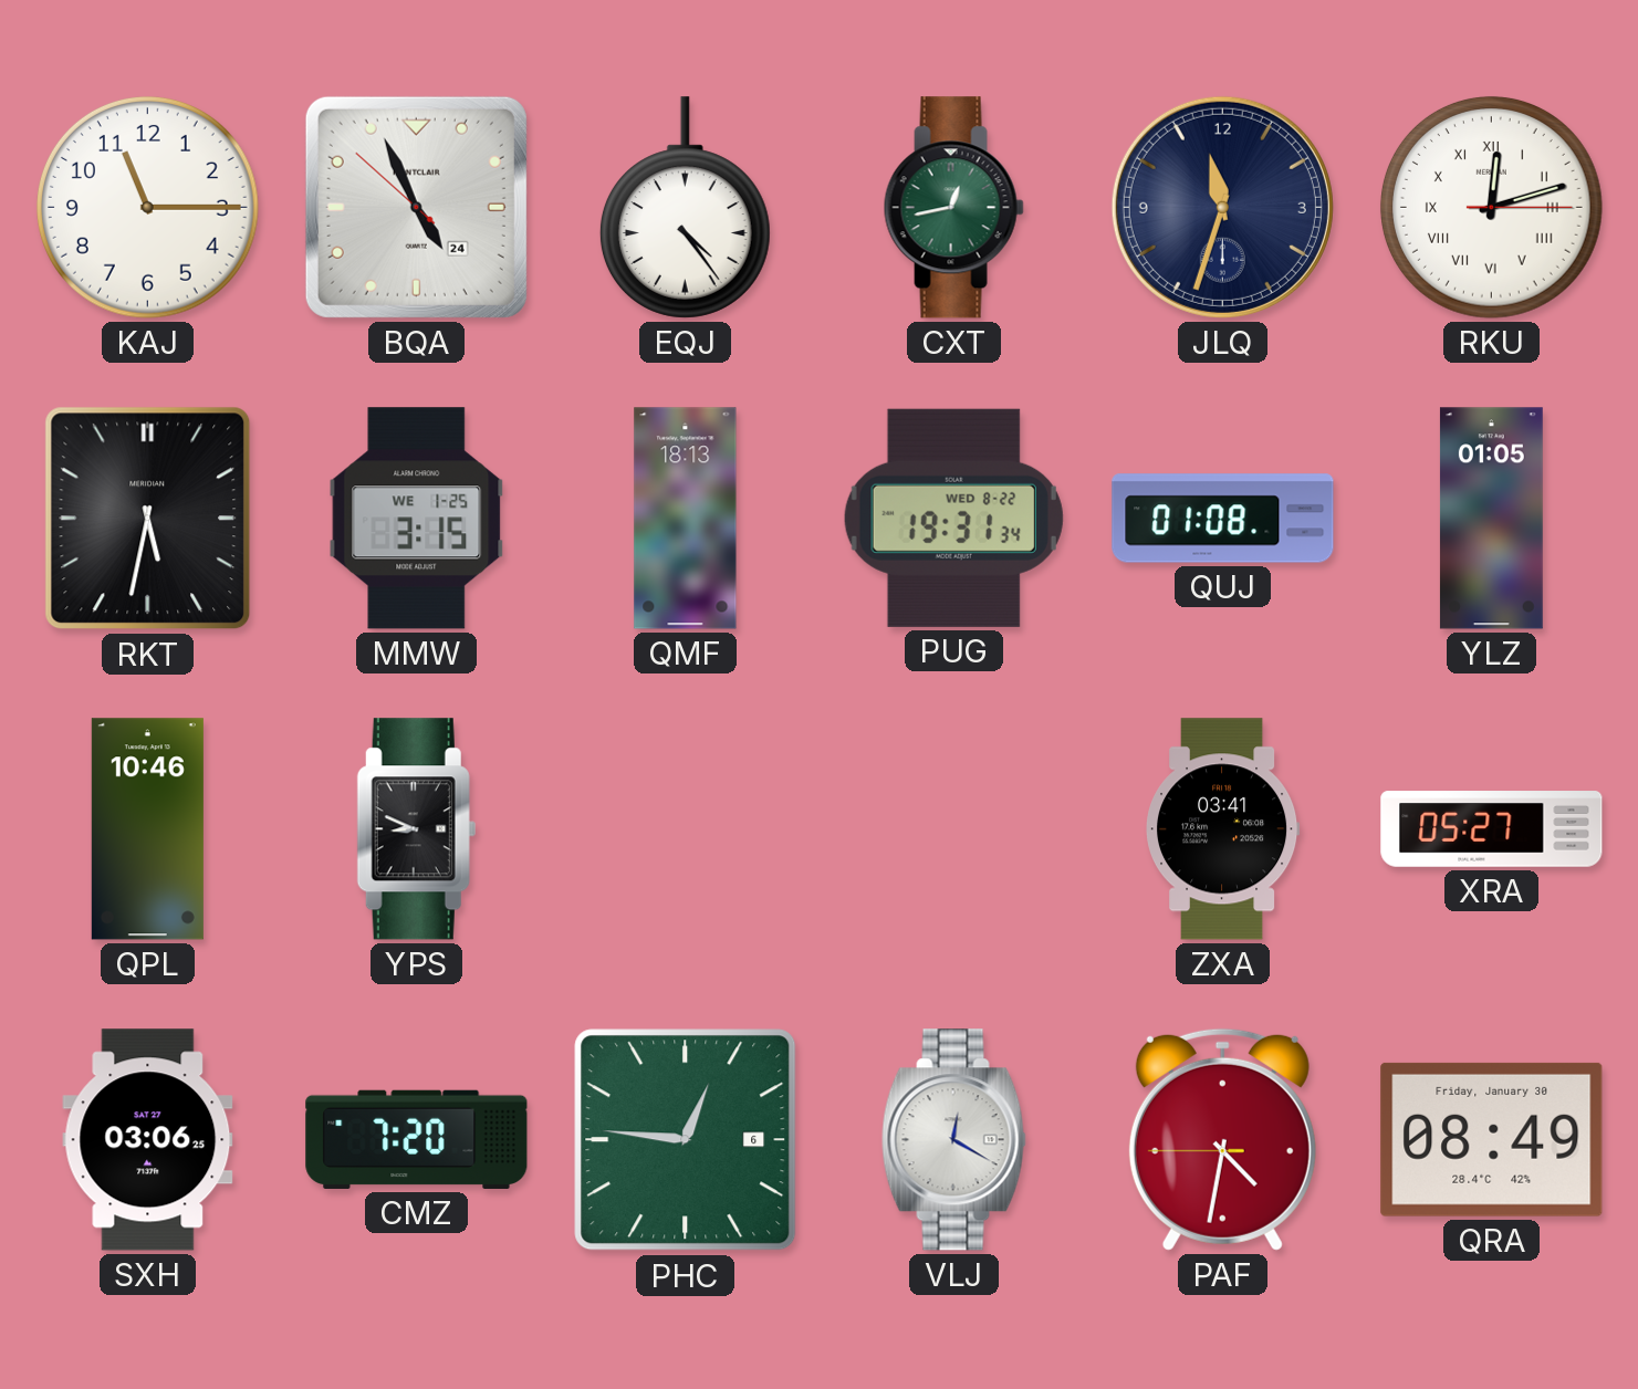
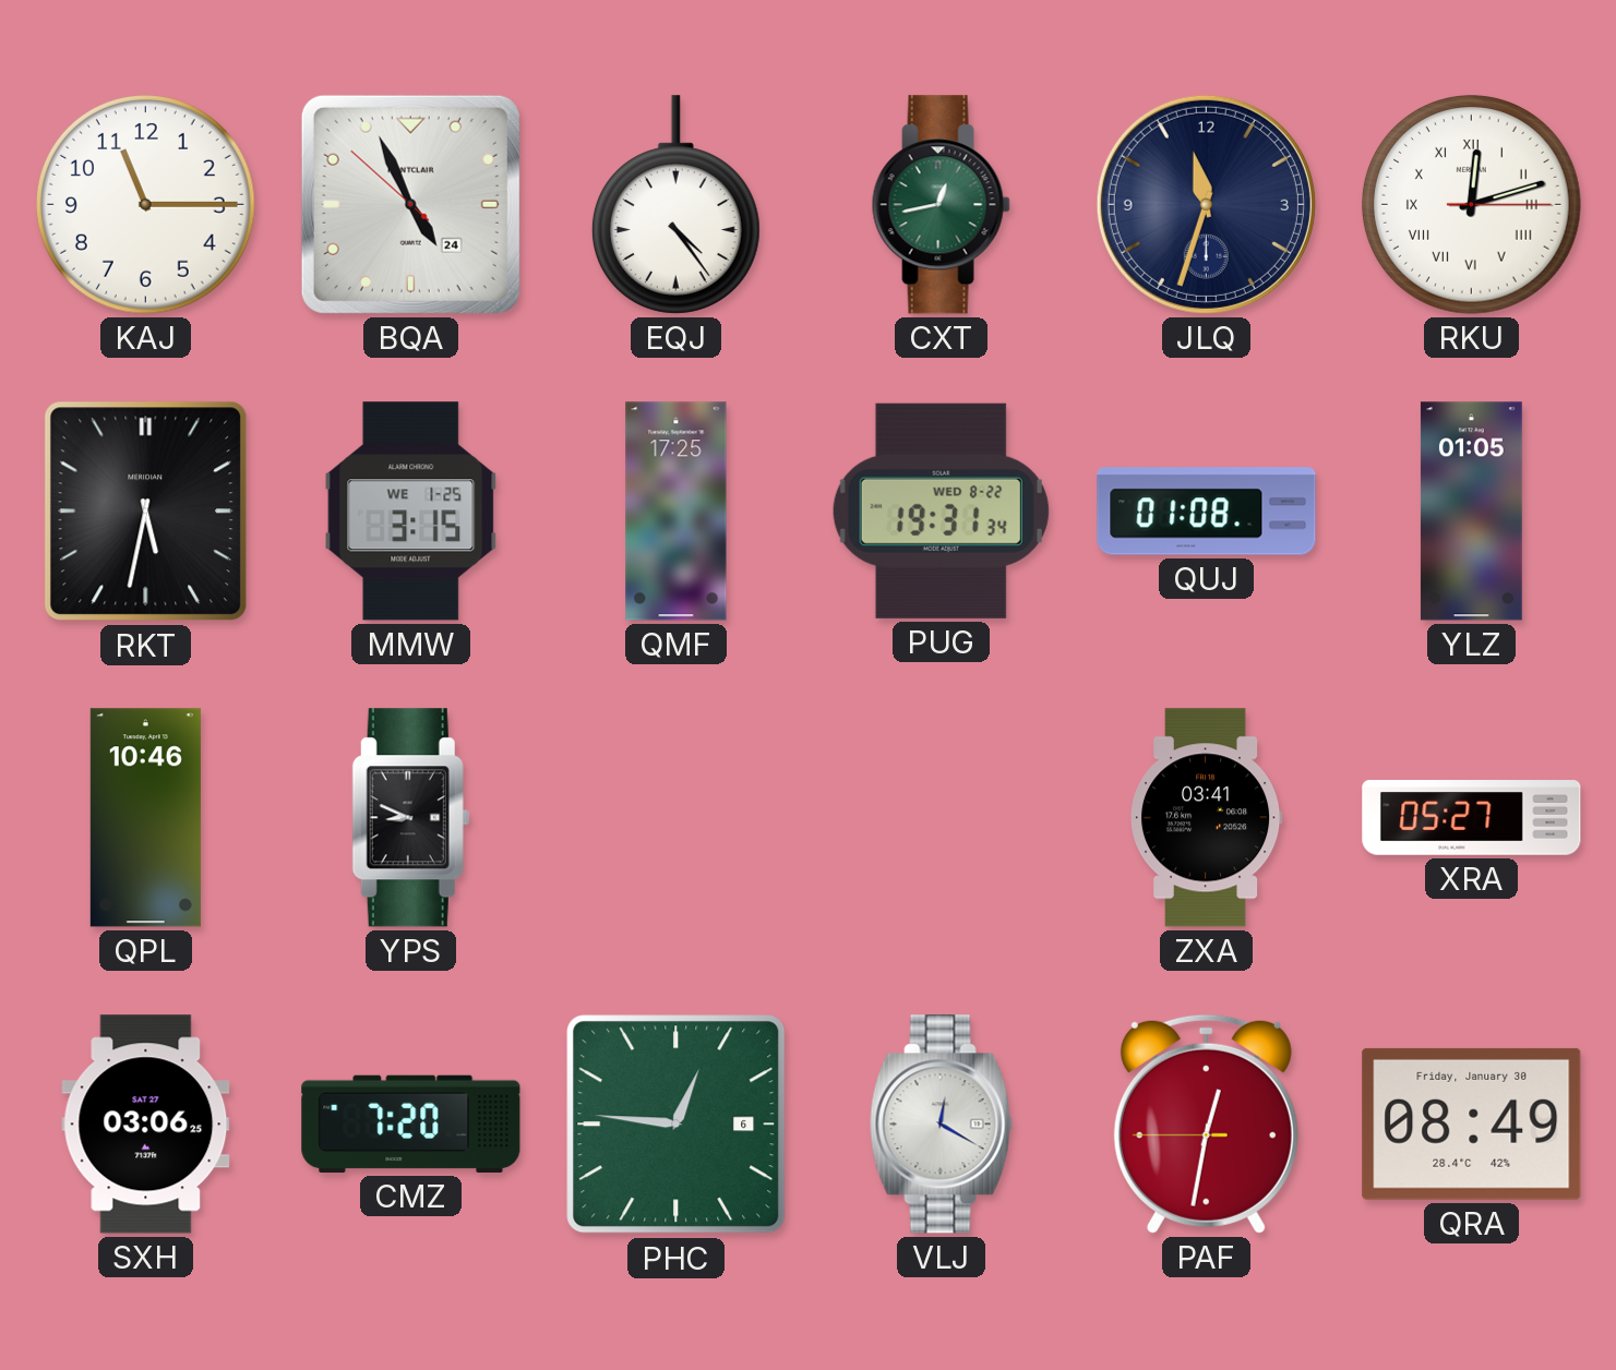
QMF: 18:13 -> 17:25
PAF: 4:31 -> 12:31
